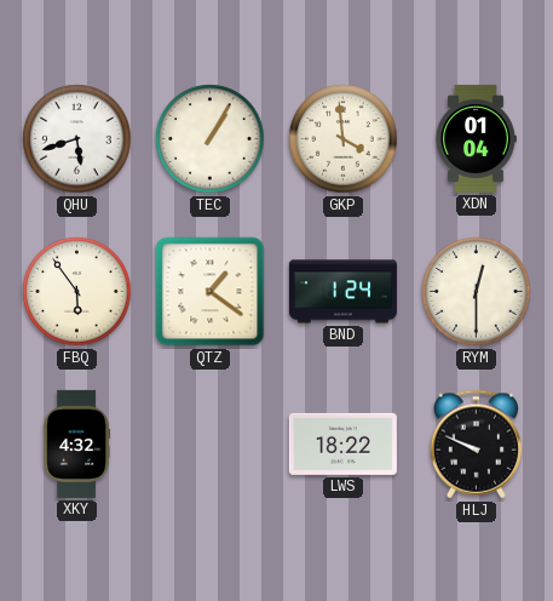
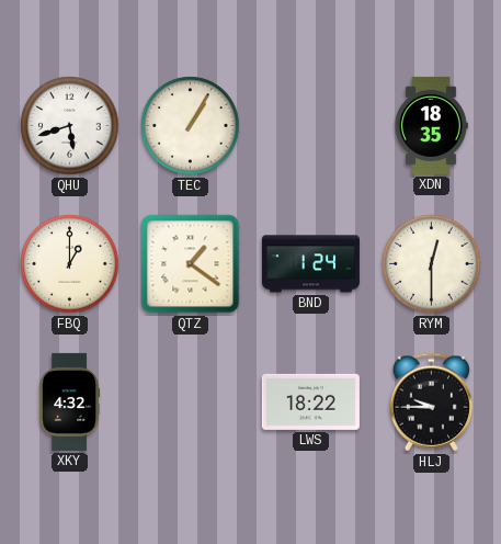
GKP: 3:59 -> none
XDN: 01:04 -> 18:35
FBQ: 5:54 -> 1:00
HLJ: 9:49 -> 9:45
